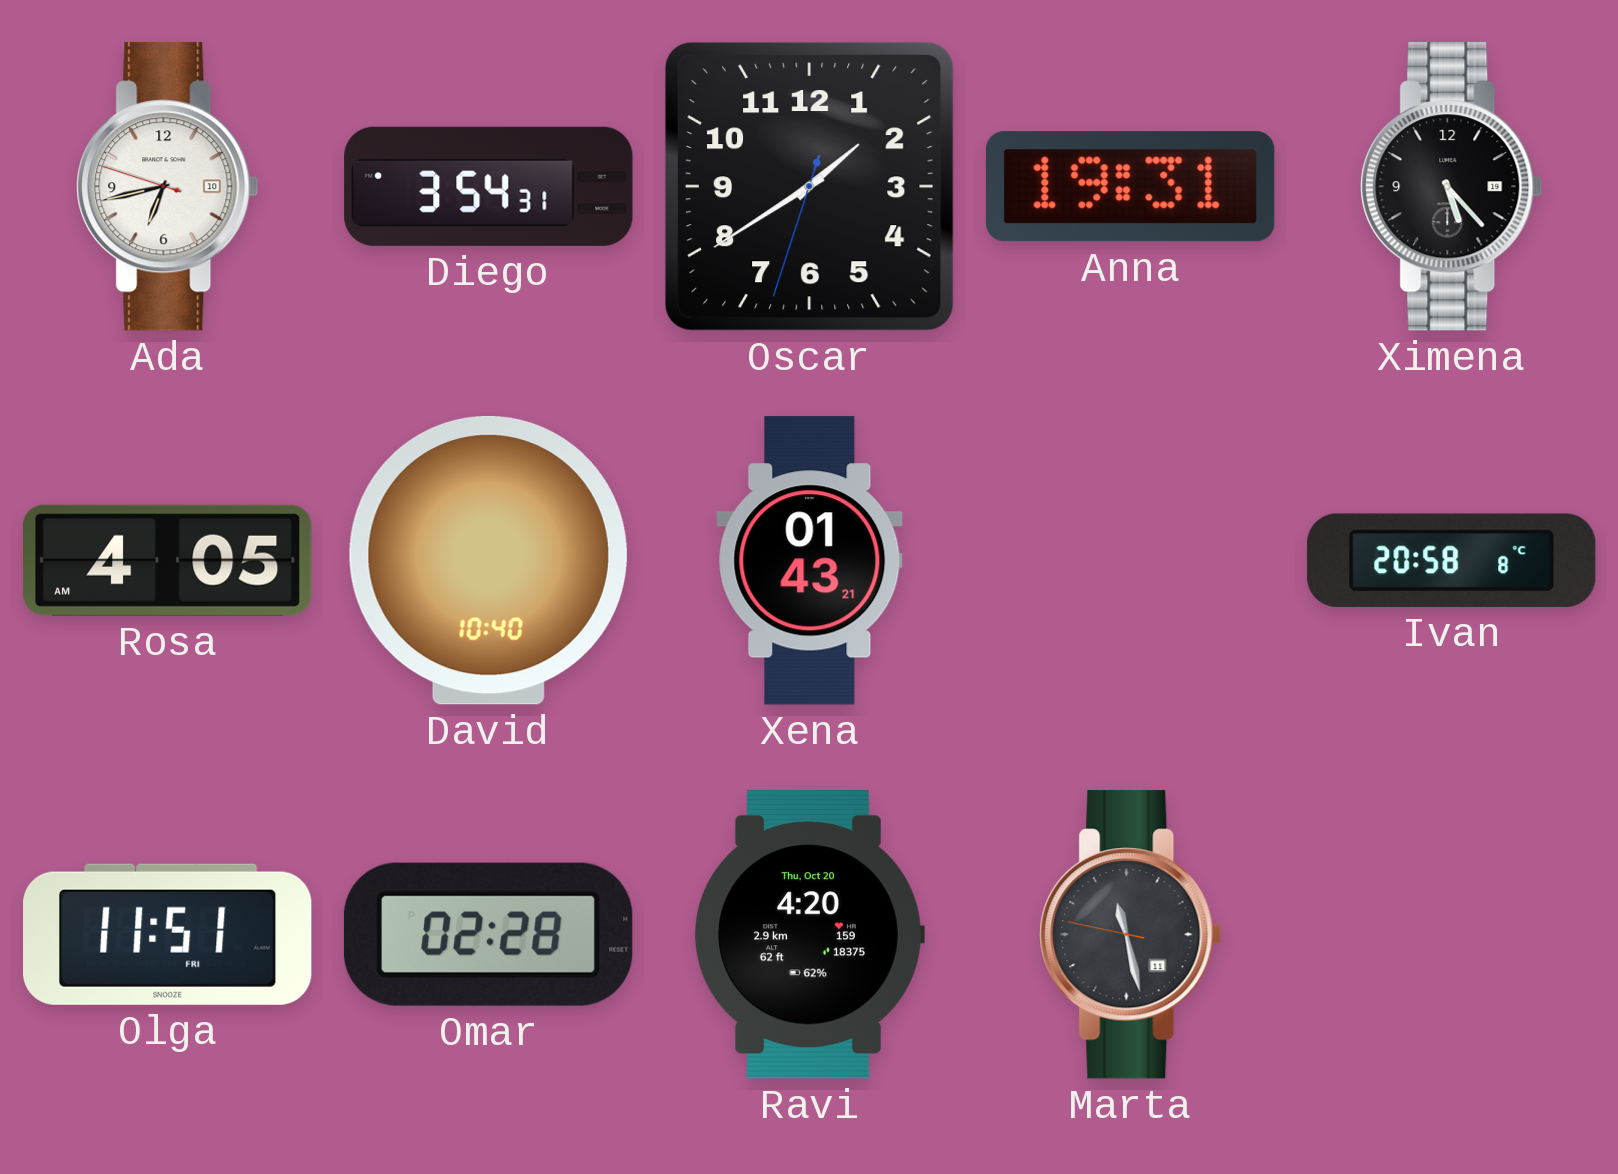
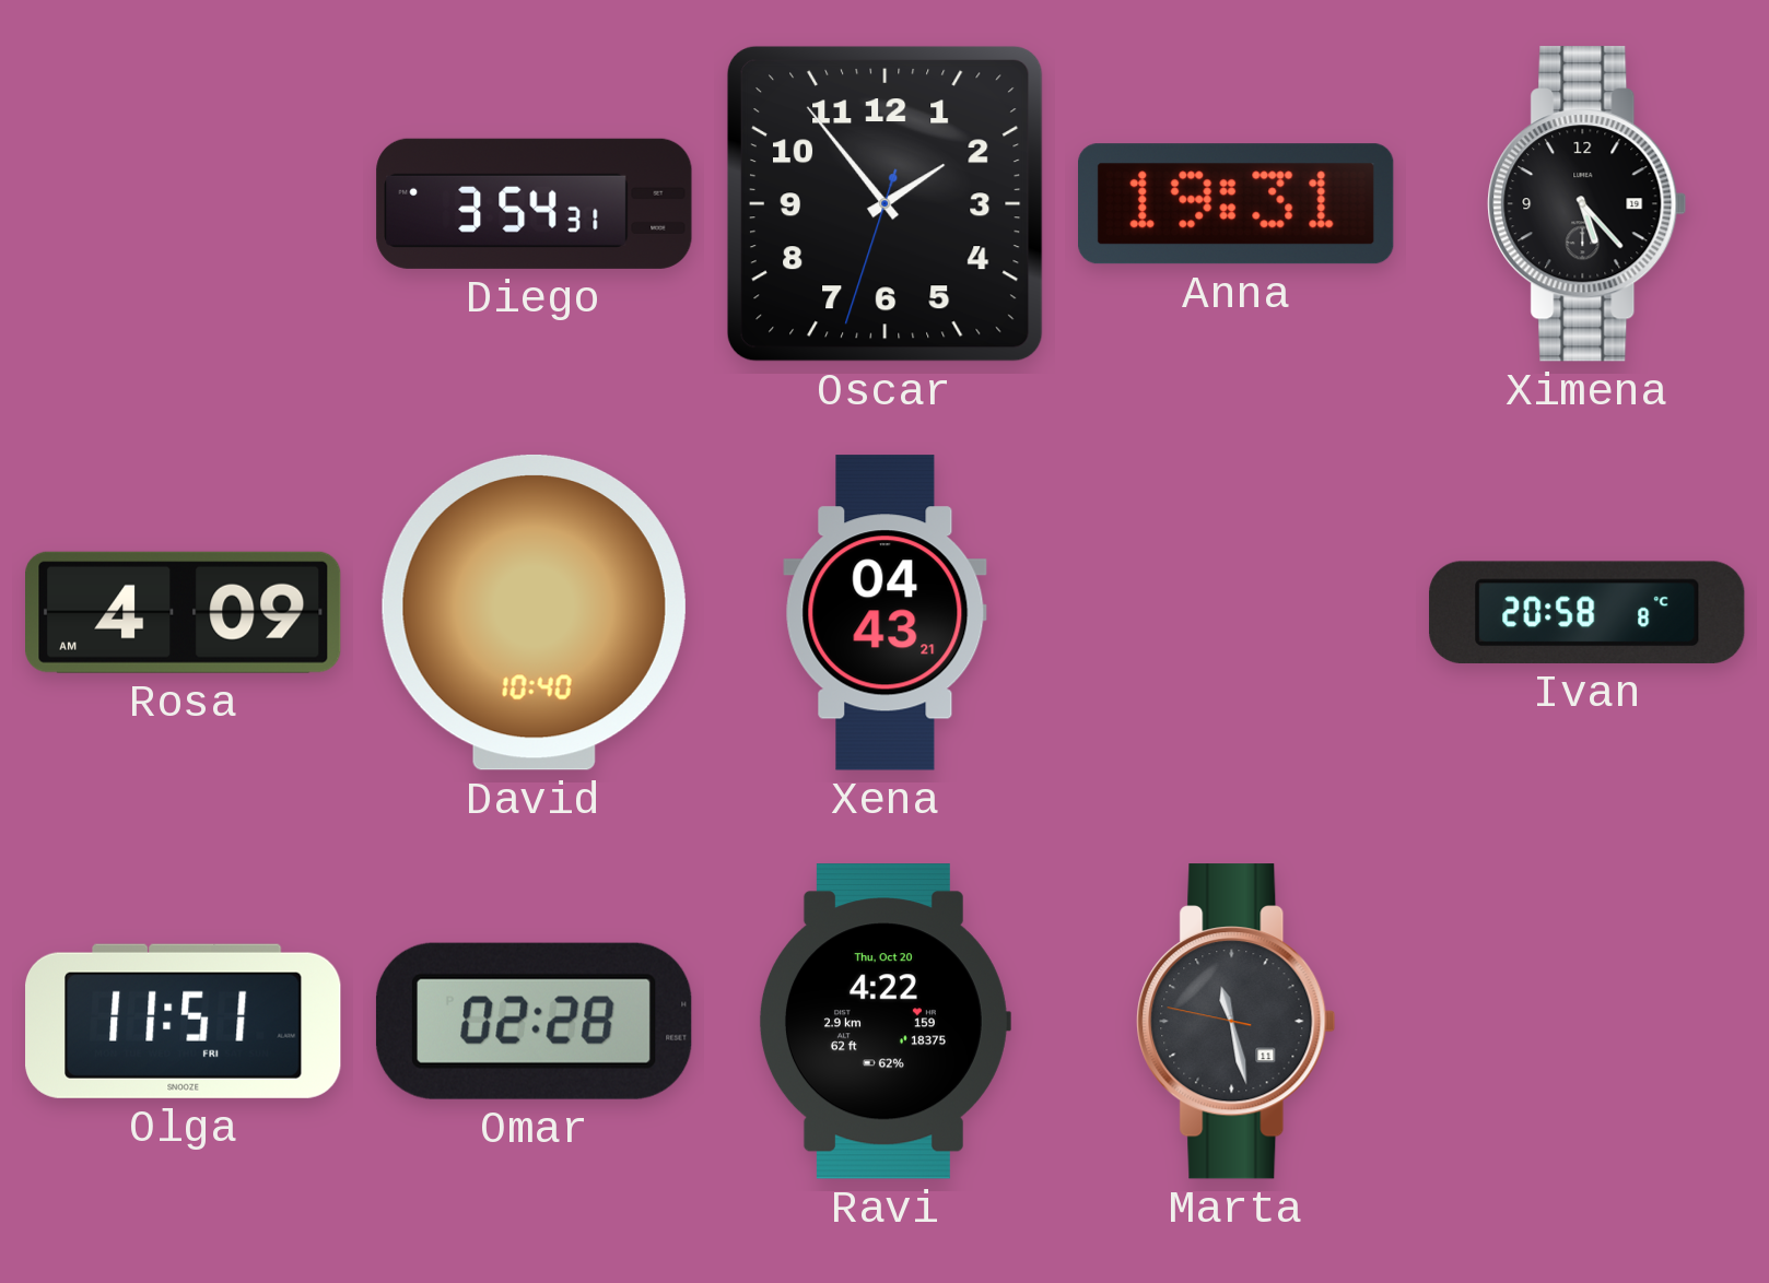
Ada: 6:42 -> none
Oscar: 1:39 -> 1:53
Rosa: 4:05 -> 4:09
Xena: 01:43 -> 04:43
Ravi: 4:20 -> 4:22
